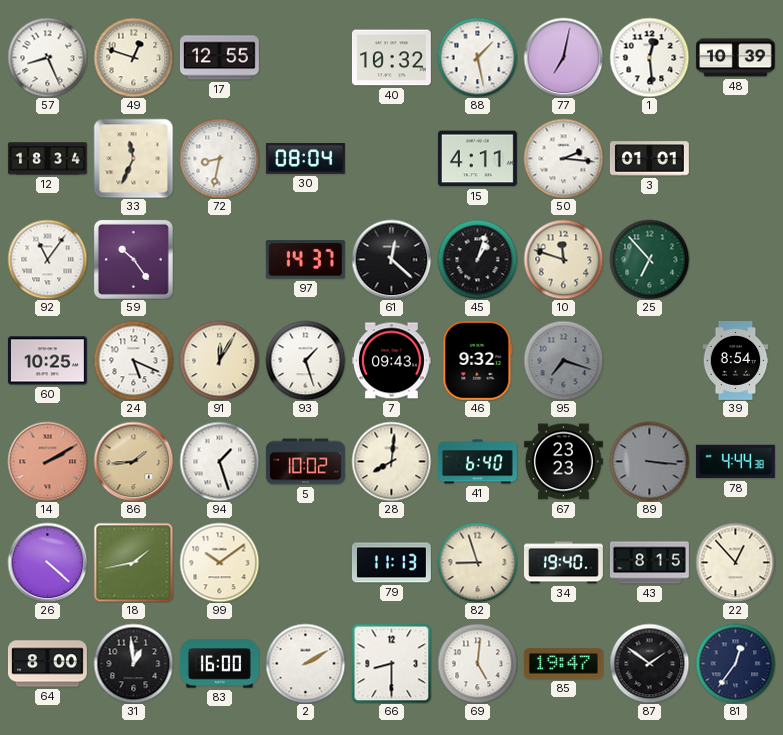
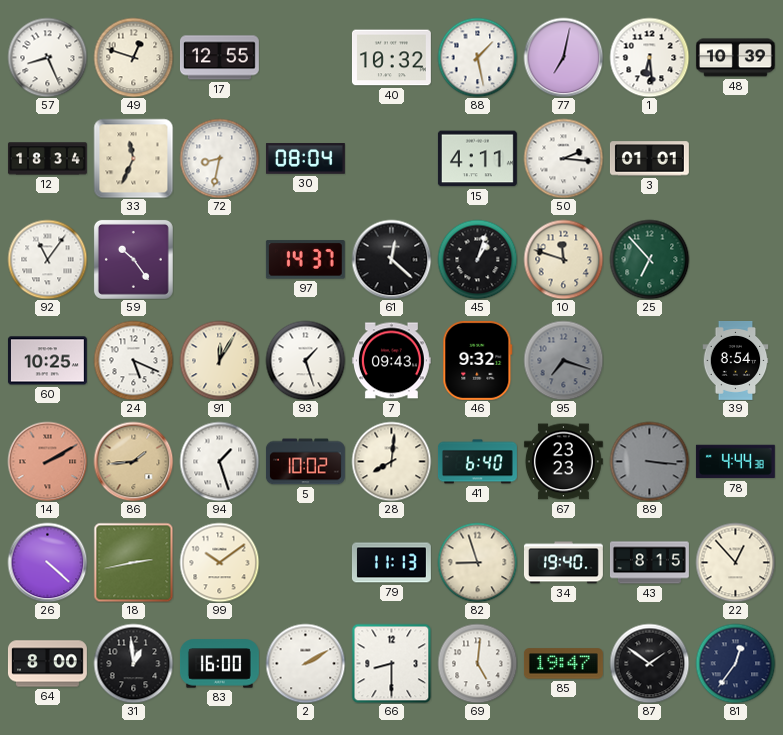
1: 12:29 -> 6:29
18: 1:43 -> 2:43
